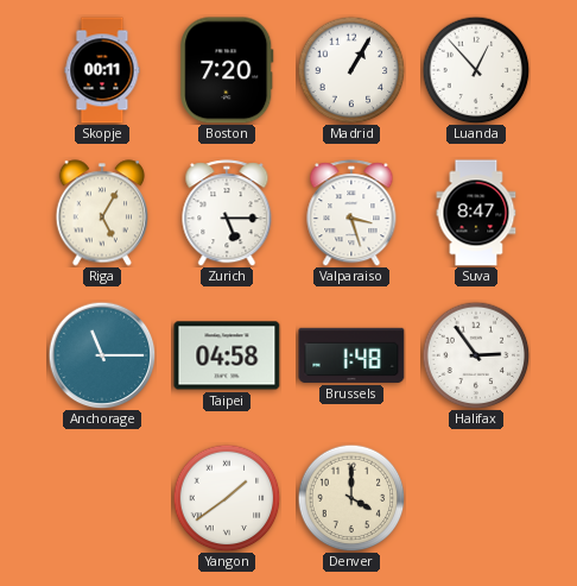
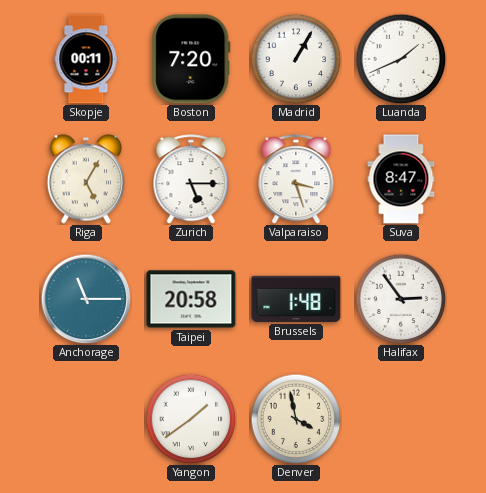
Luanda: 12:53 -> 1:41
Taipei: 04:58 -> 20:58
Denver: 4:00 -> 3:58
